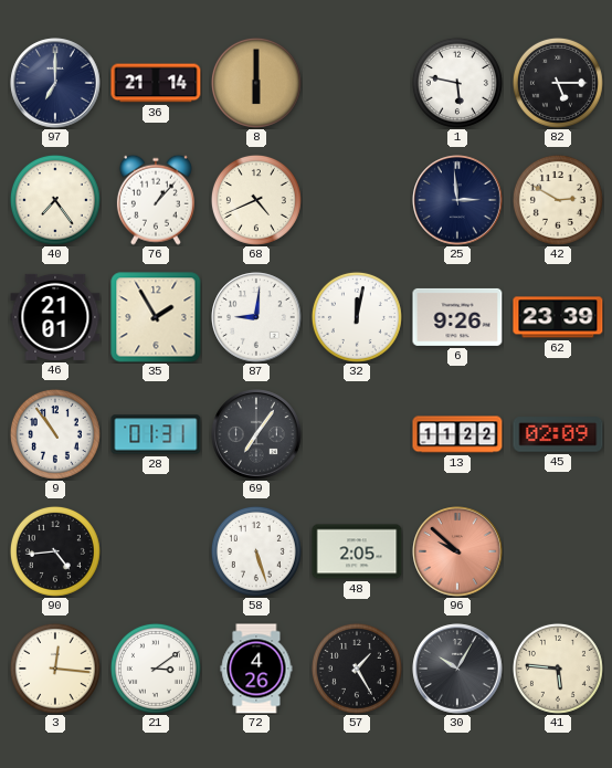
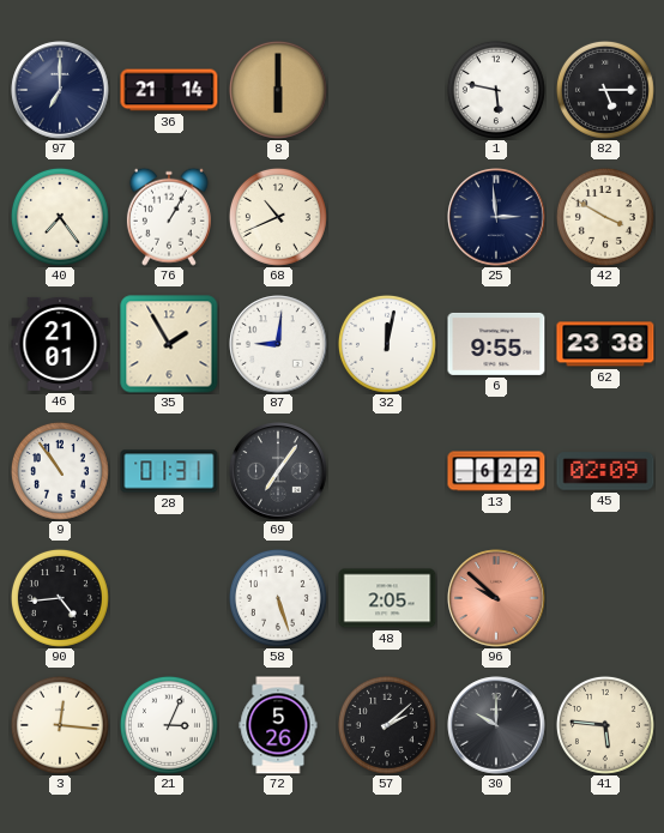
76: 1:07 -> 1:05
68: 4:41 -> 10:41
42: 2:50 -> 3:50
6: 9:26 -> 9:55
62: 23:39 -> 23:38
13: 11:22 -> 6:22
21: 3:09 -> 3:04
72: 4:26 -> 5:26
57: 1:25 -> 2:08
30: 10:05 -> 10:00
